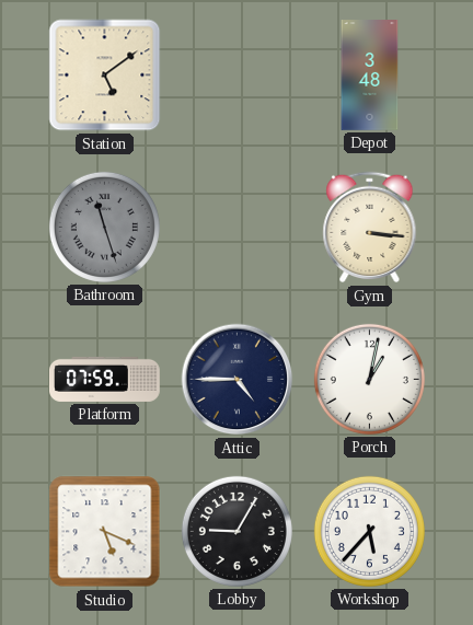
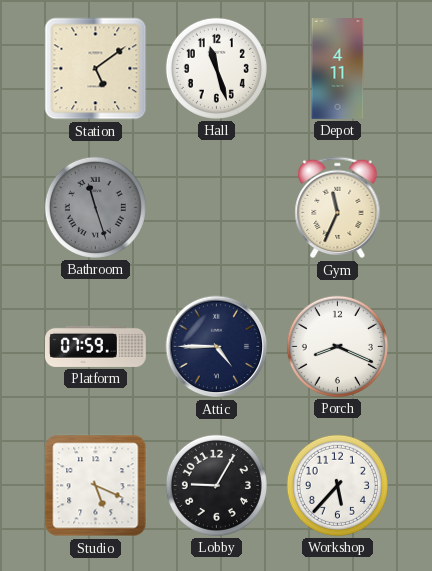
Hall: none -> 11:27
Depot: 3:48 -> 4:11
Gym: 3:16 -> 11:34
Porch: 1:02 -> 8:19
